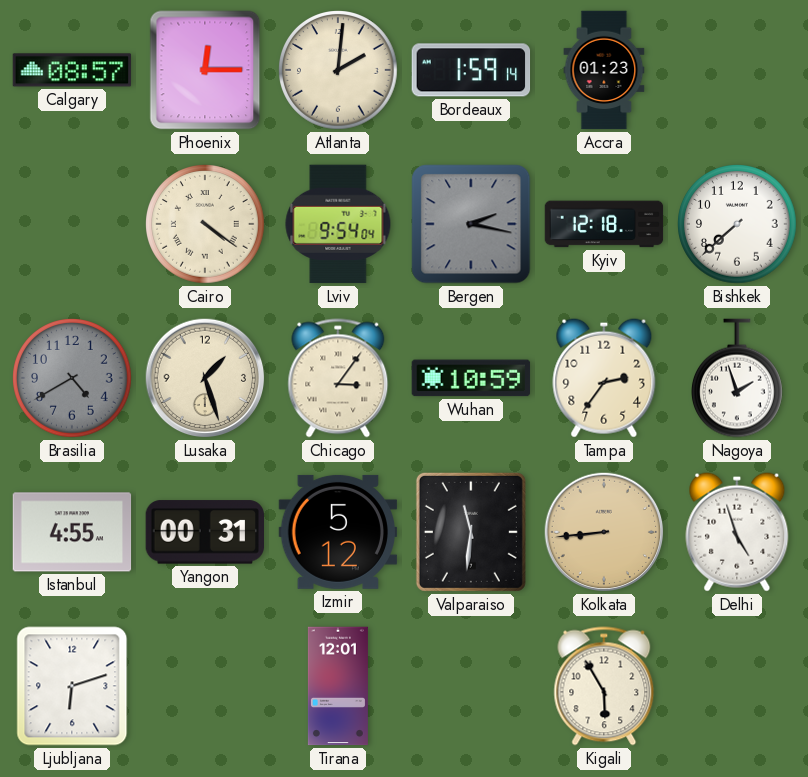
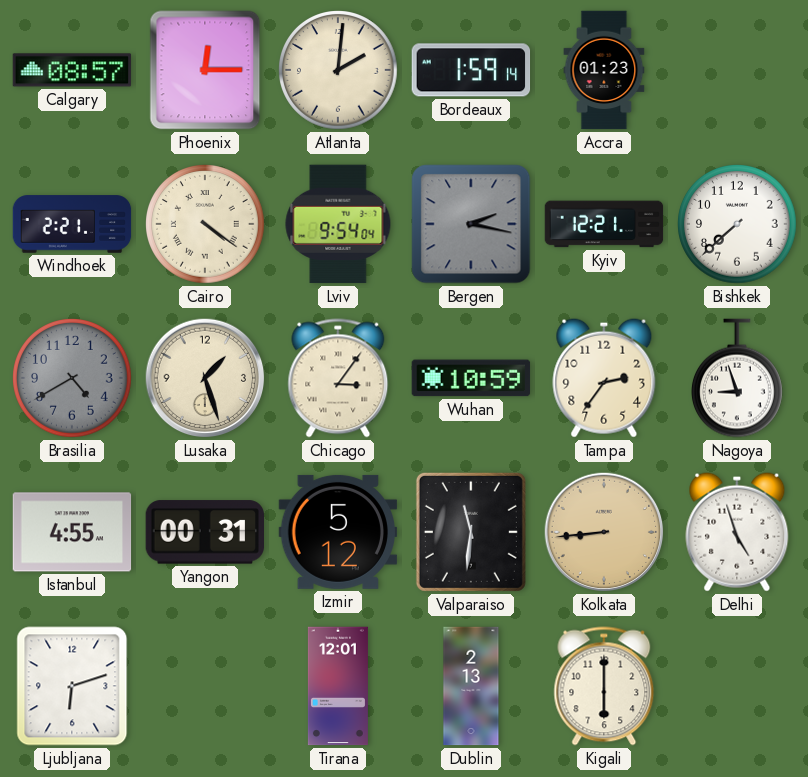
Windhoek: none -> 2:21
Kyiv: 12:18 -> 12:21
Nagoya: 1:57 -> 8:57
Dublin: none -> 2:13
Kigali: 5:55 -> 6:00
